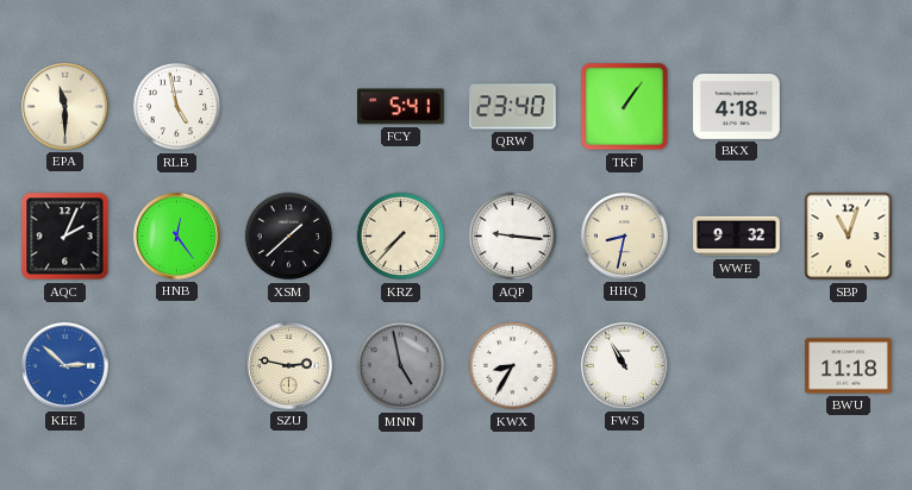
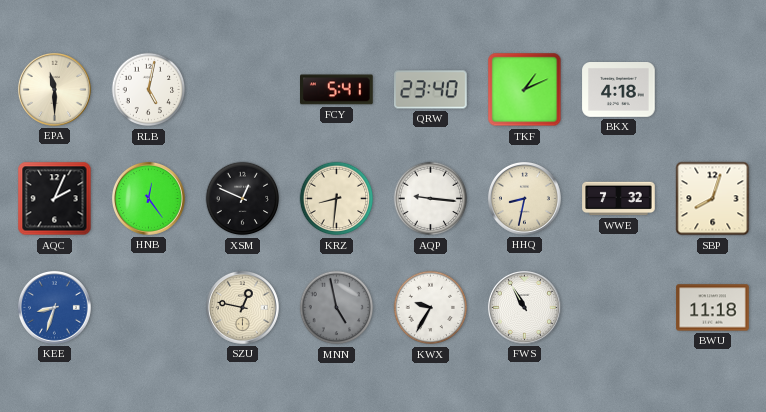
RLB: 4:58 -> 5:02
TKF: 1:06 -> 1:11
XSM: 1:38 -> 12:49
KRZ: 7:37 -> 8:31
WWE: 9:32 -> 7:32
SBP: 11:03 -> 8:03
KEE: 2:52 -> 8:33
SZU: 2:47 -> 12:47
KWX: 8:35 -> 9:35
